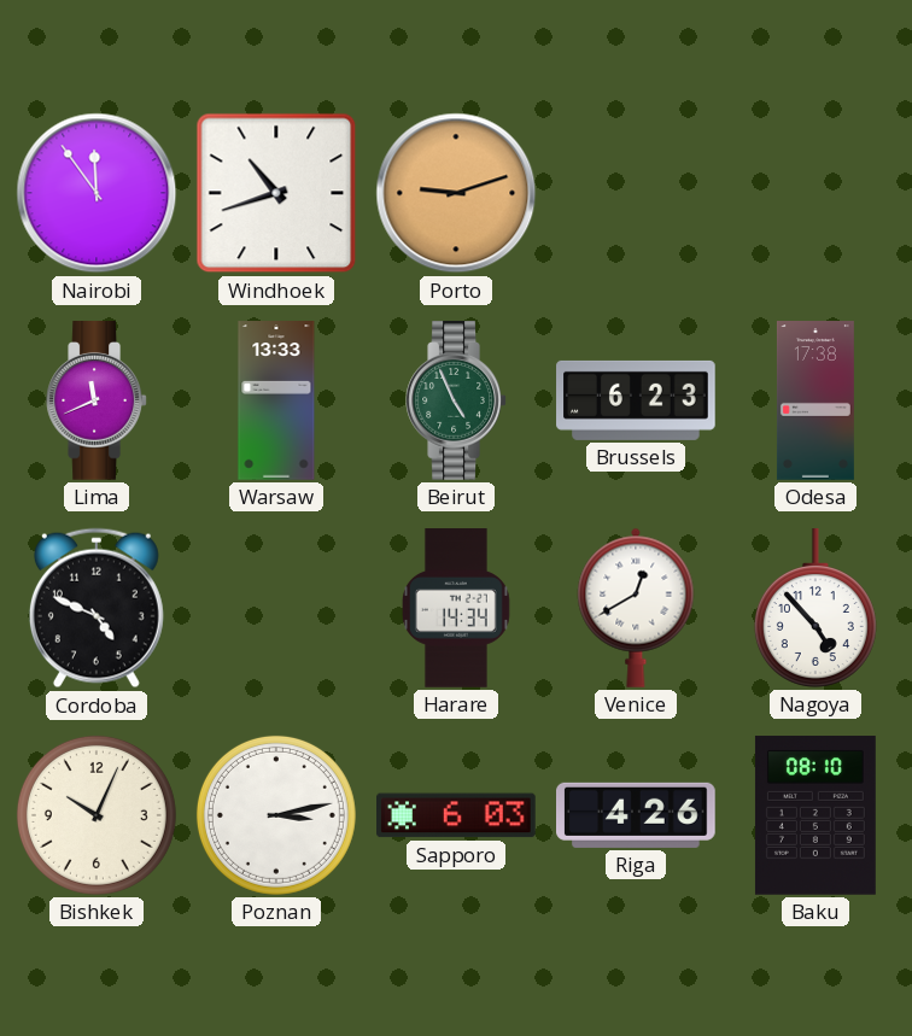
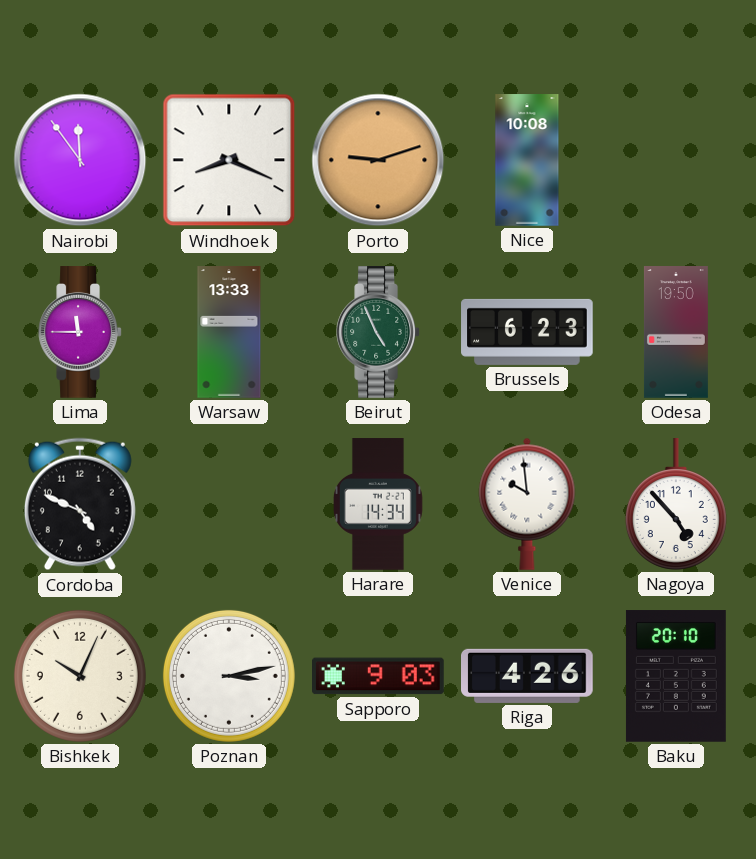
Windhoek: 10:42 -> 8:19
Nice: none -> 10:08
Lima: 11:41 -> 11:45
Odesa: 17:38 -> 19:50
Venice: 12:40 -> 9:59
Sapporo: 6:03 -> 9:03
Baku: 08:10 -> 20:10
